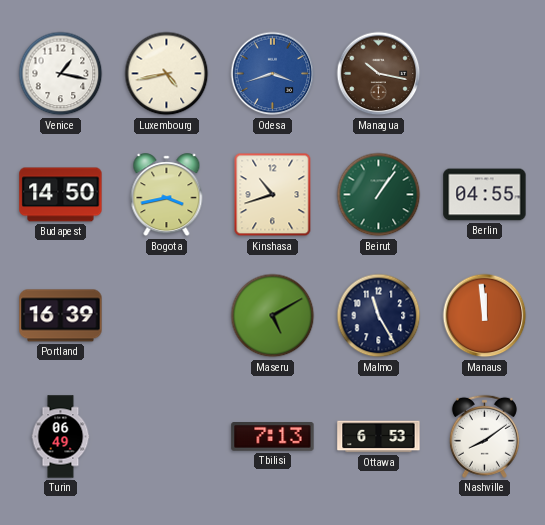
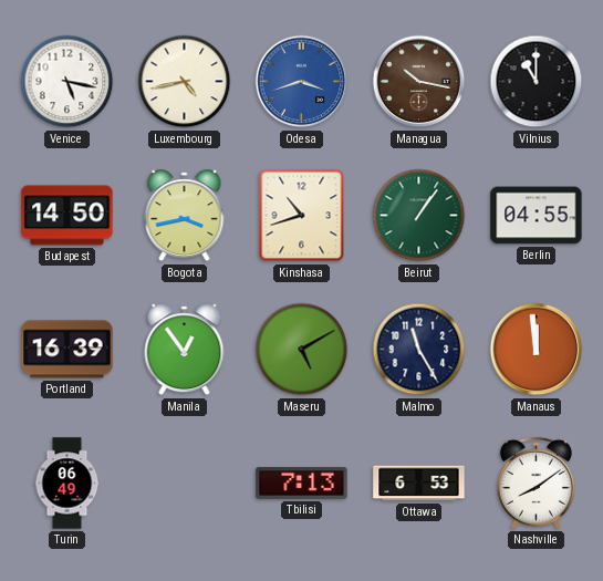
Venice: 1:17 -> 5:17
Vilnius: none -> 11:00
Manila: none -> 12:54
